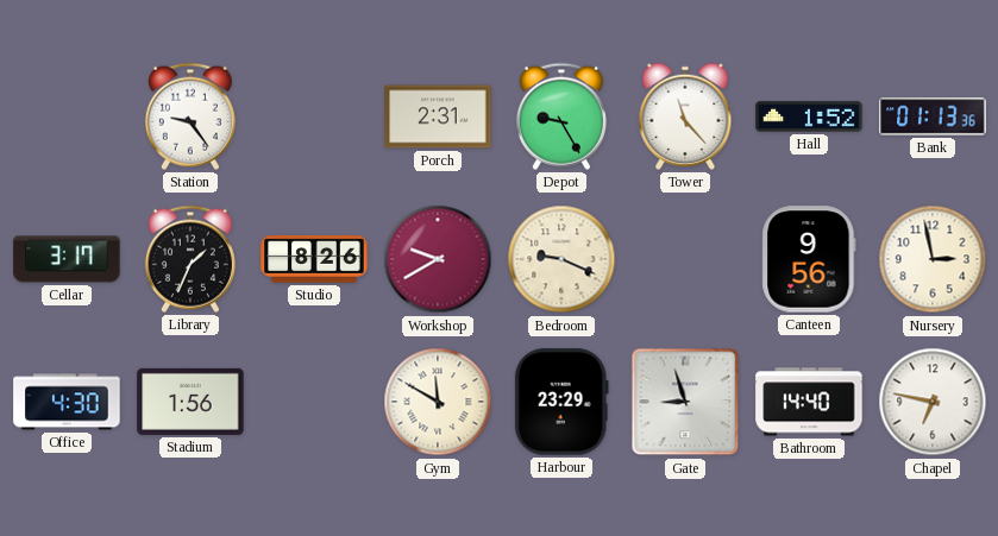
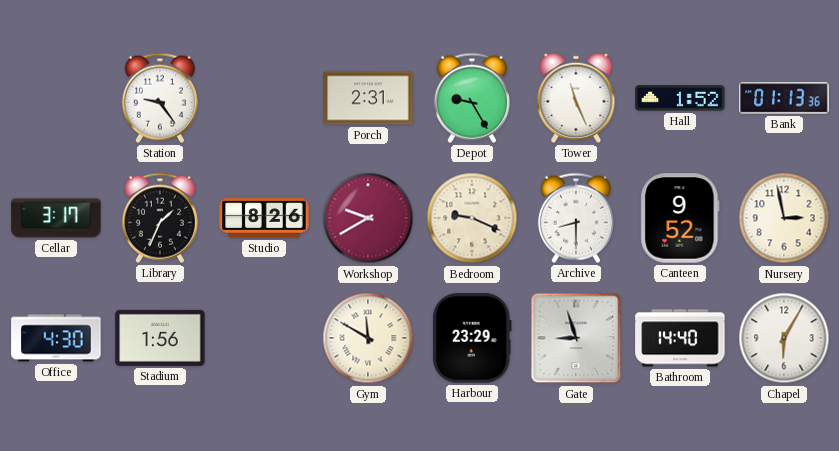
Tower: 11:23 -> 11:26
Archive: none -> 8:30
Canteen: 9:56 -> 9:52
Chapel: 6:47 -> 6:05
